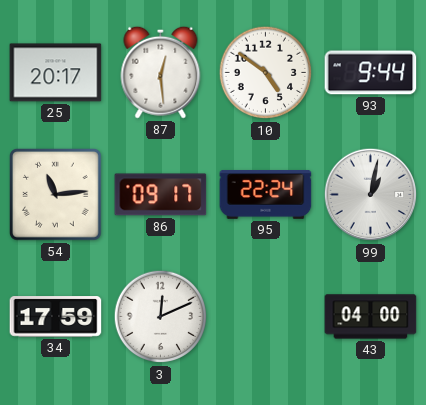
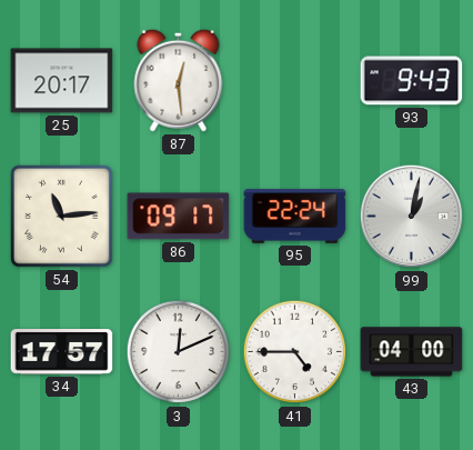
10: 4:51 -> none
93: 9:44 -> 9:43
34: 17:59 -> 17:57
41: none -> 4:45
